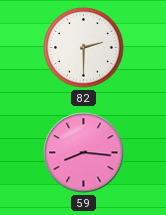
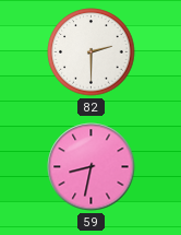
59: 8:16 -> 8:32
